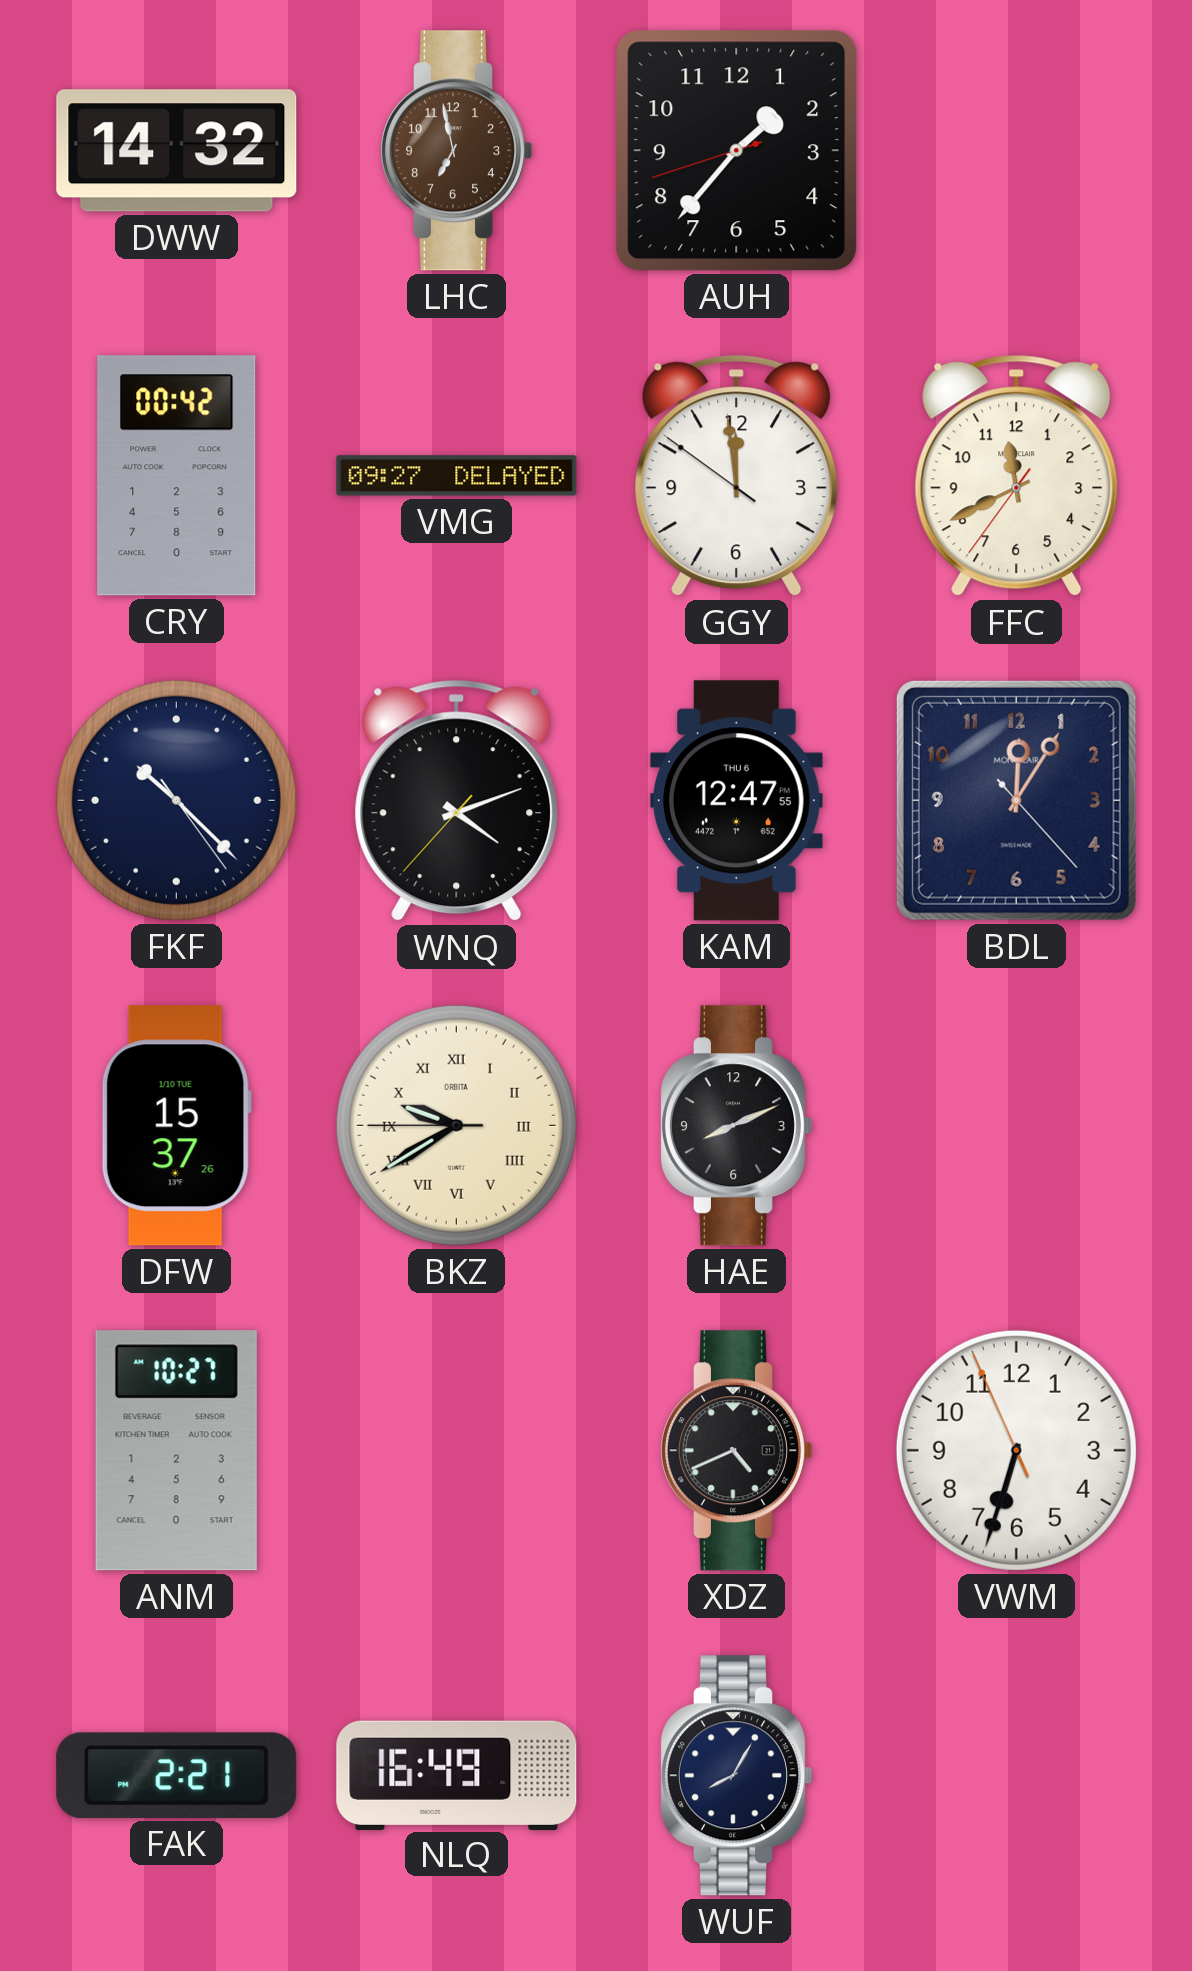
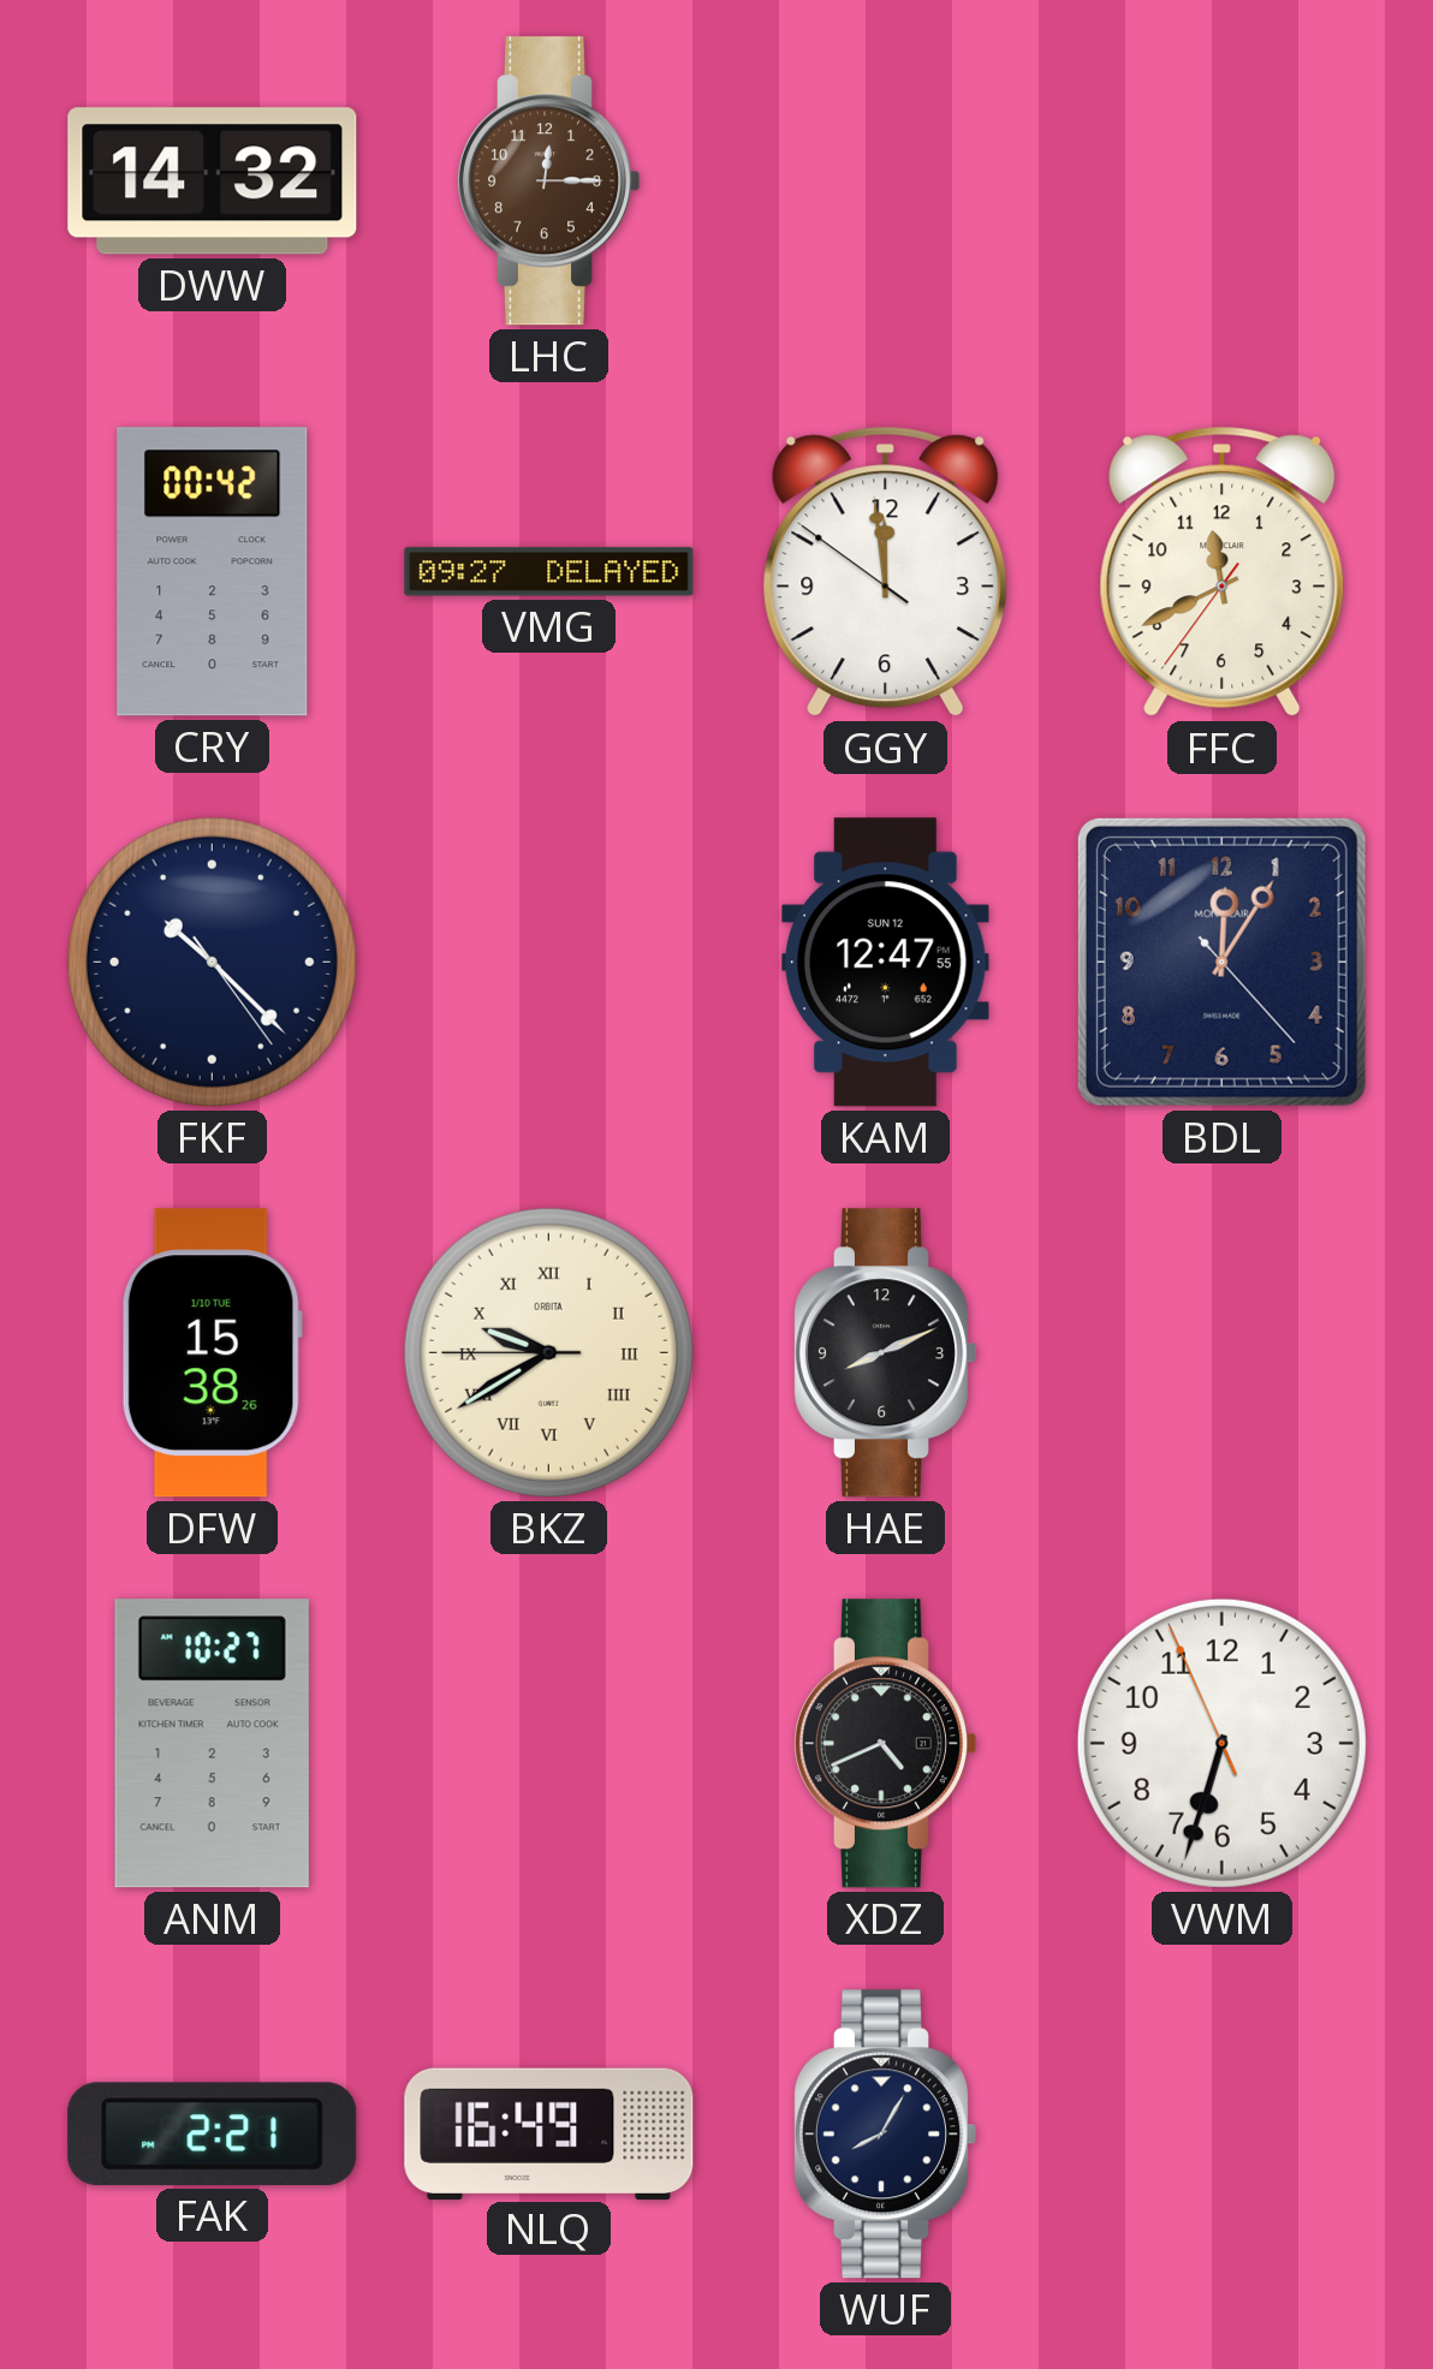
LHC: 6:58 -> 12:15
AUH: 1:36 -> none
WNQ: 4:11 -> none
KAM date: THU 6 -> SUN 12
DFW: 15:37 -> 15:38
